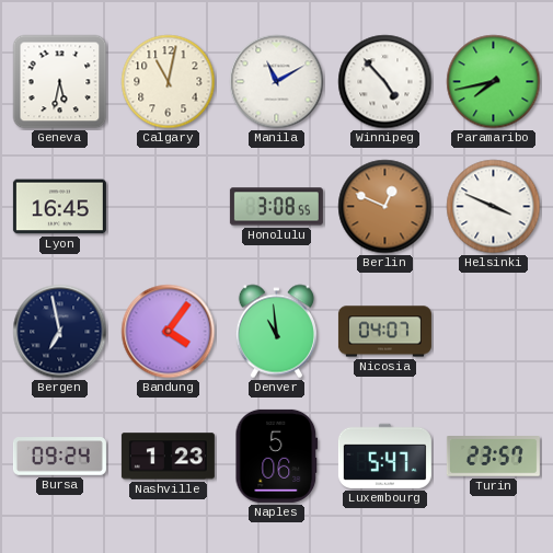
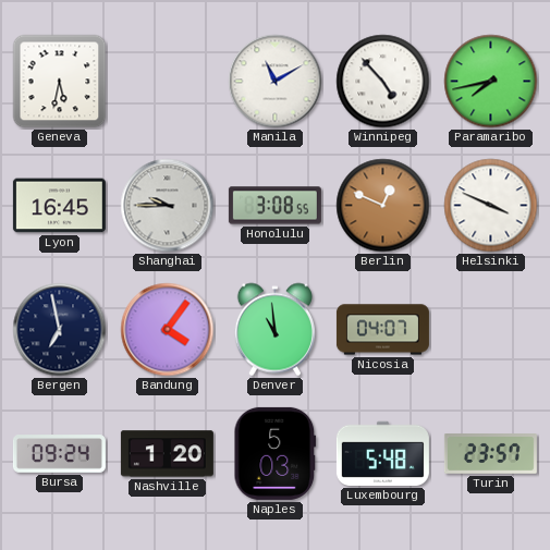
Calgary: 11:02 -> none
Shanghai: none -> 9:45
Nashville: 1:23 -> 1:20
Naples: 5:06 -> 5:03
Luxembourg: 5:47 -> 5:48
